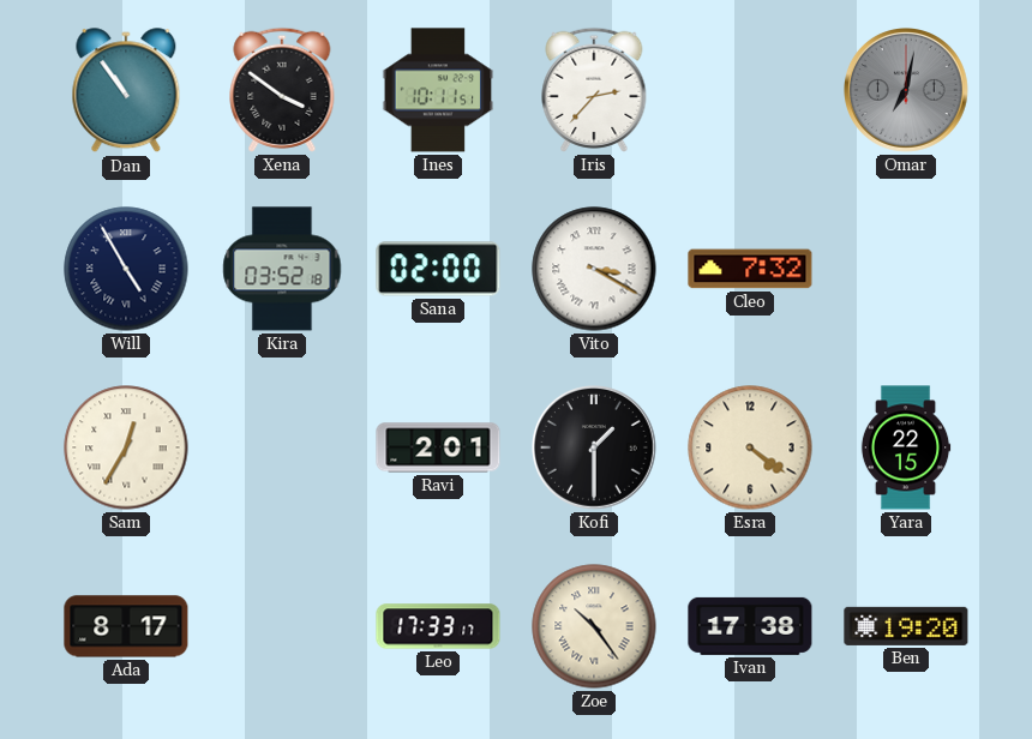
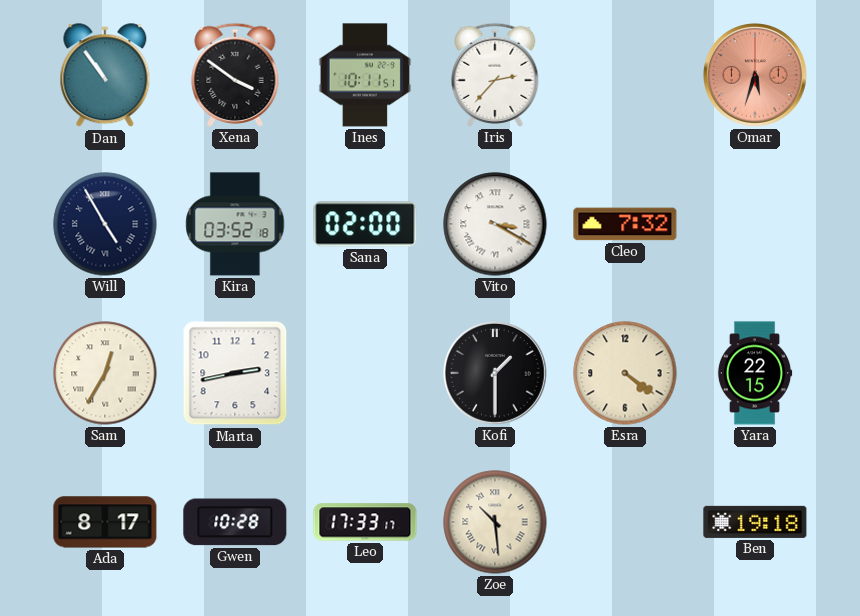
Omar: 7:02 -> 5:33
Omar dial: grey -> salmon
Marta: none -> 2:43
Ravi: 2:01 -> none
Gwen: none -> 10:28
Zoe: 10:24 -> 10:29
Ivan: 17:38 -> none
Ben: 19:20 -> 19:18
